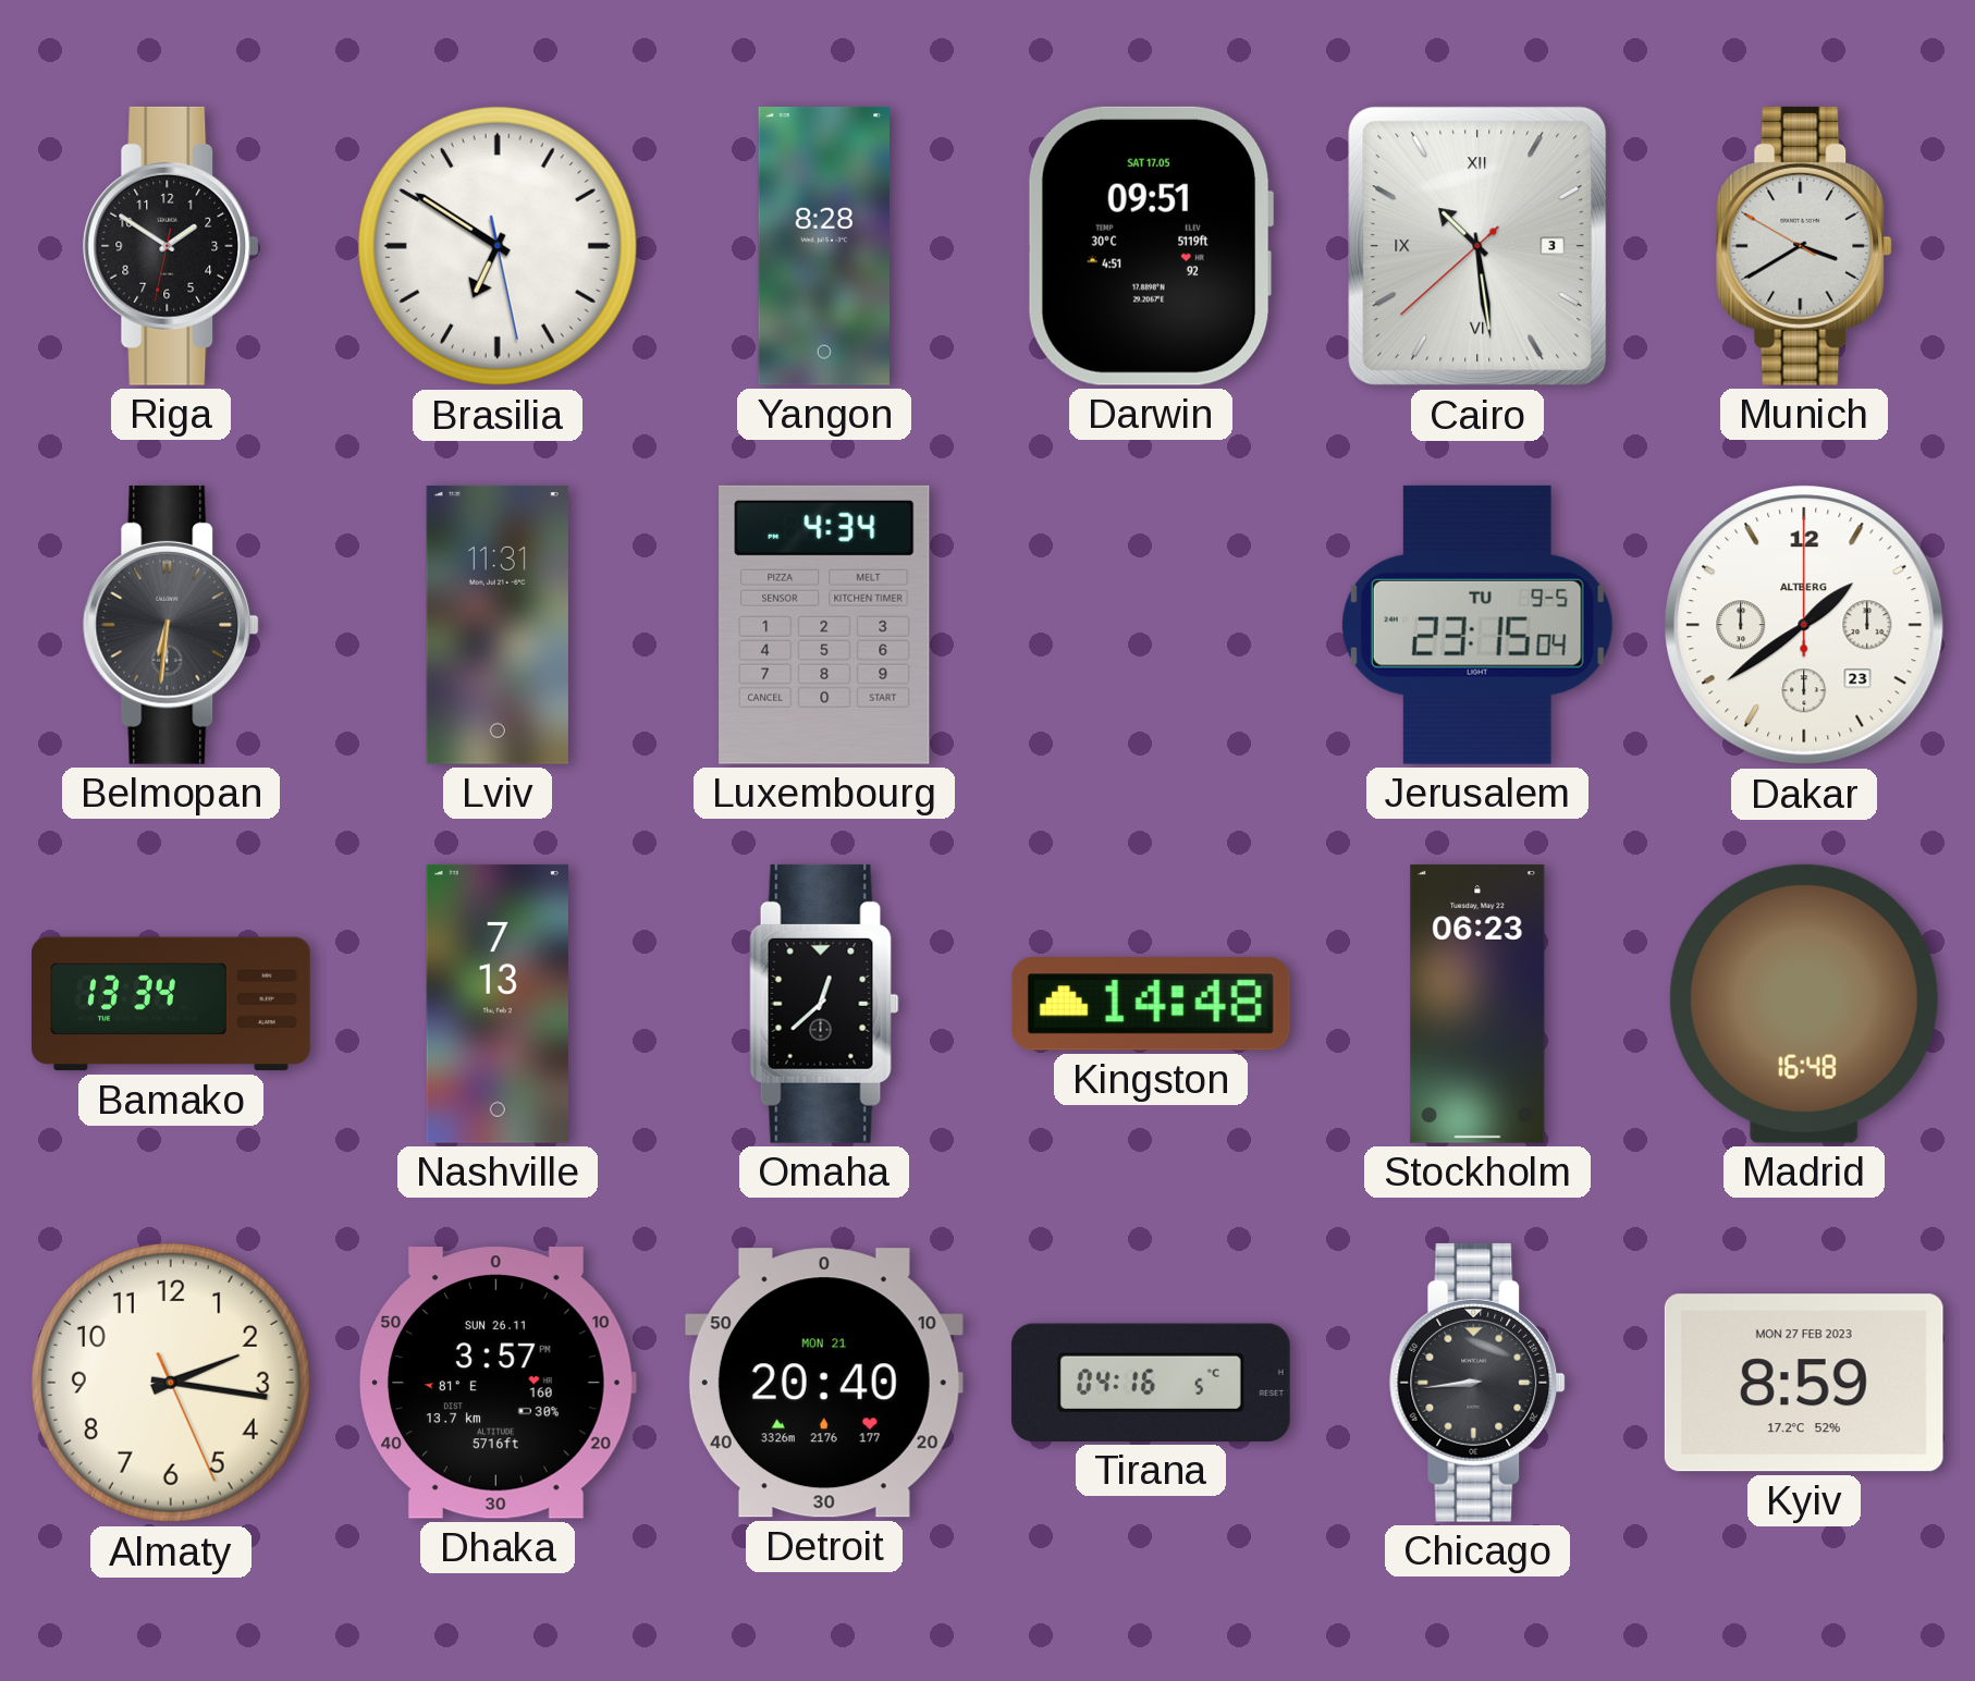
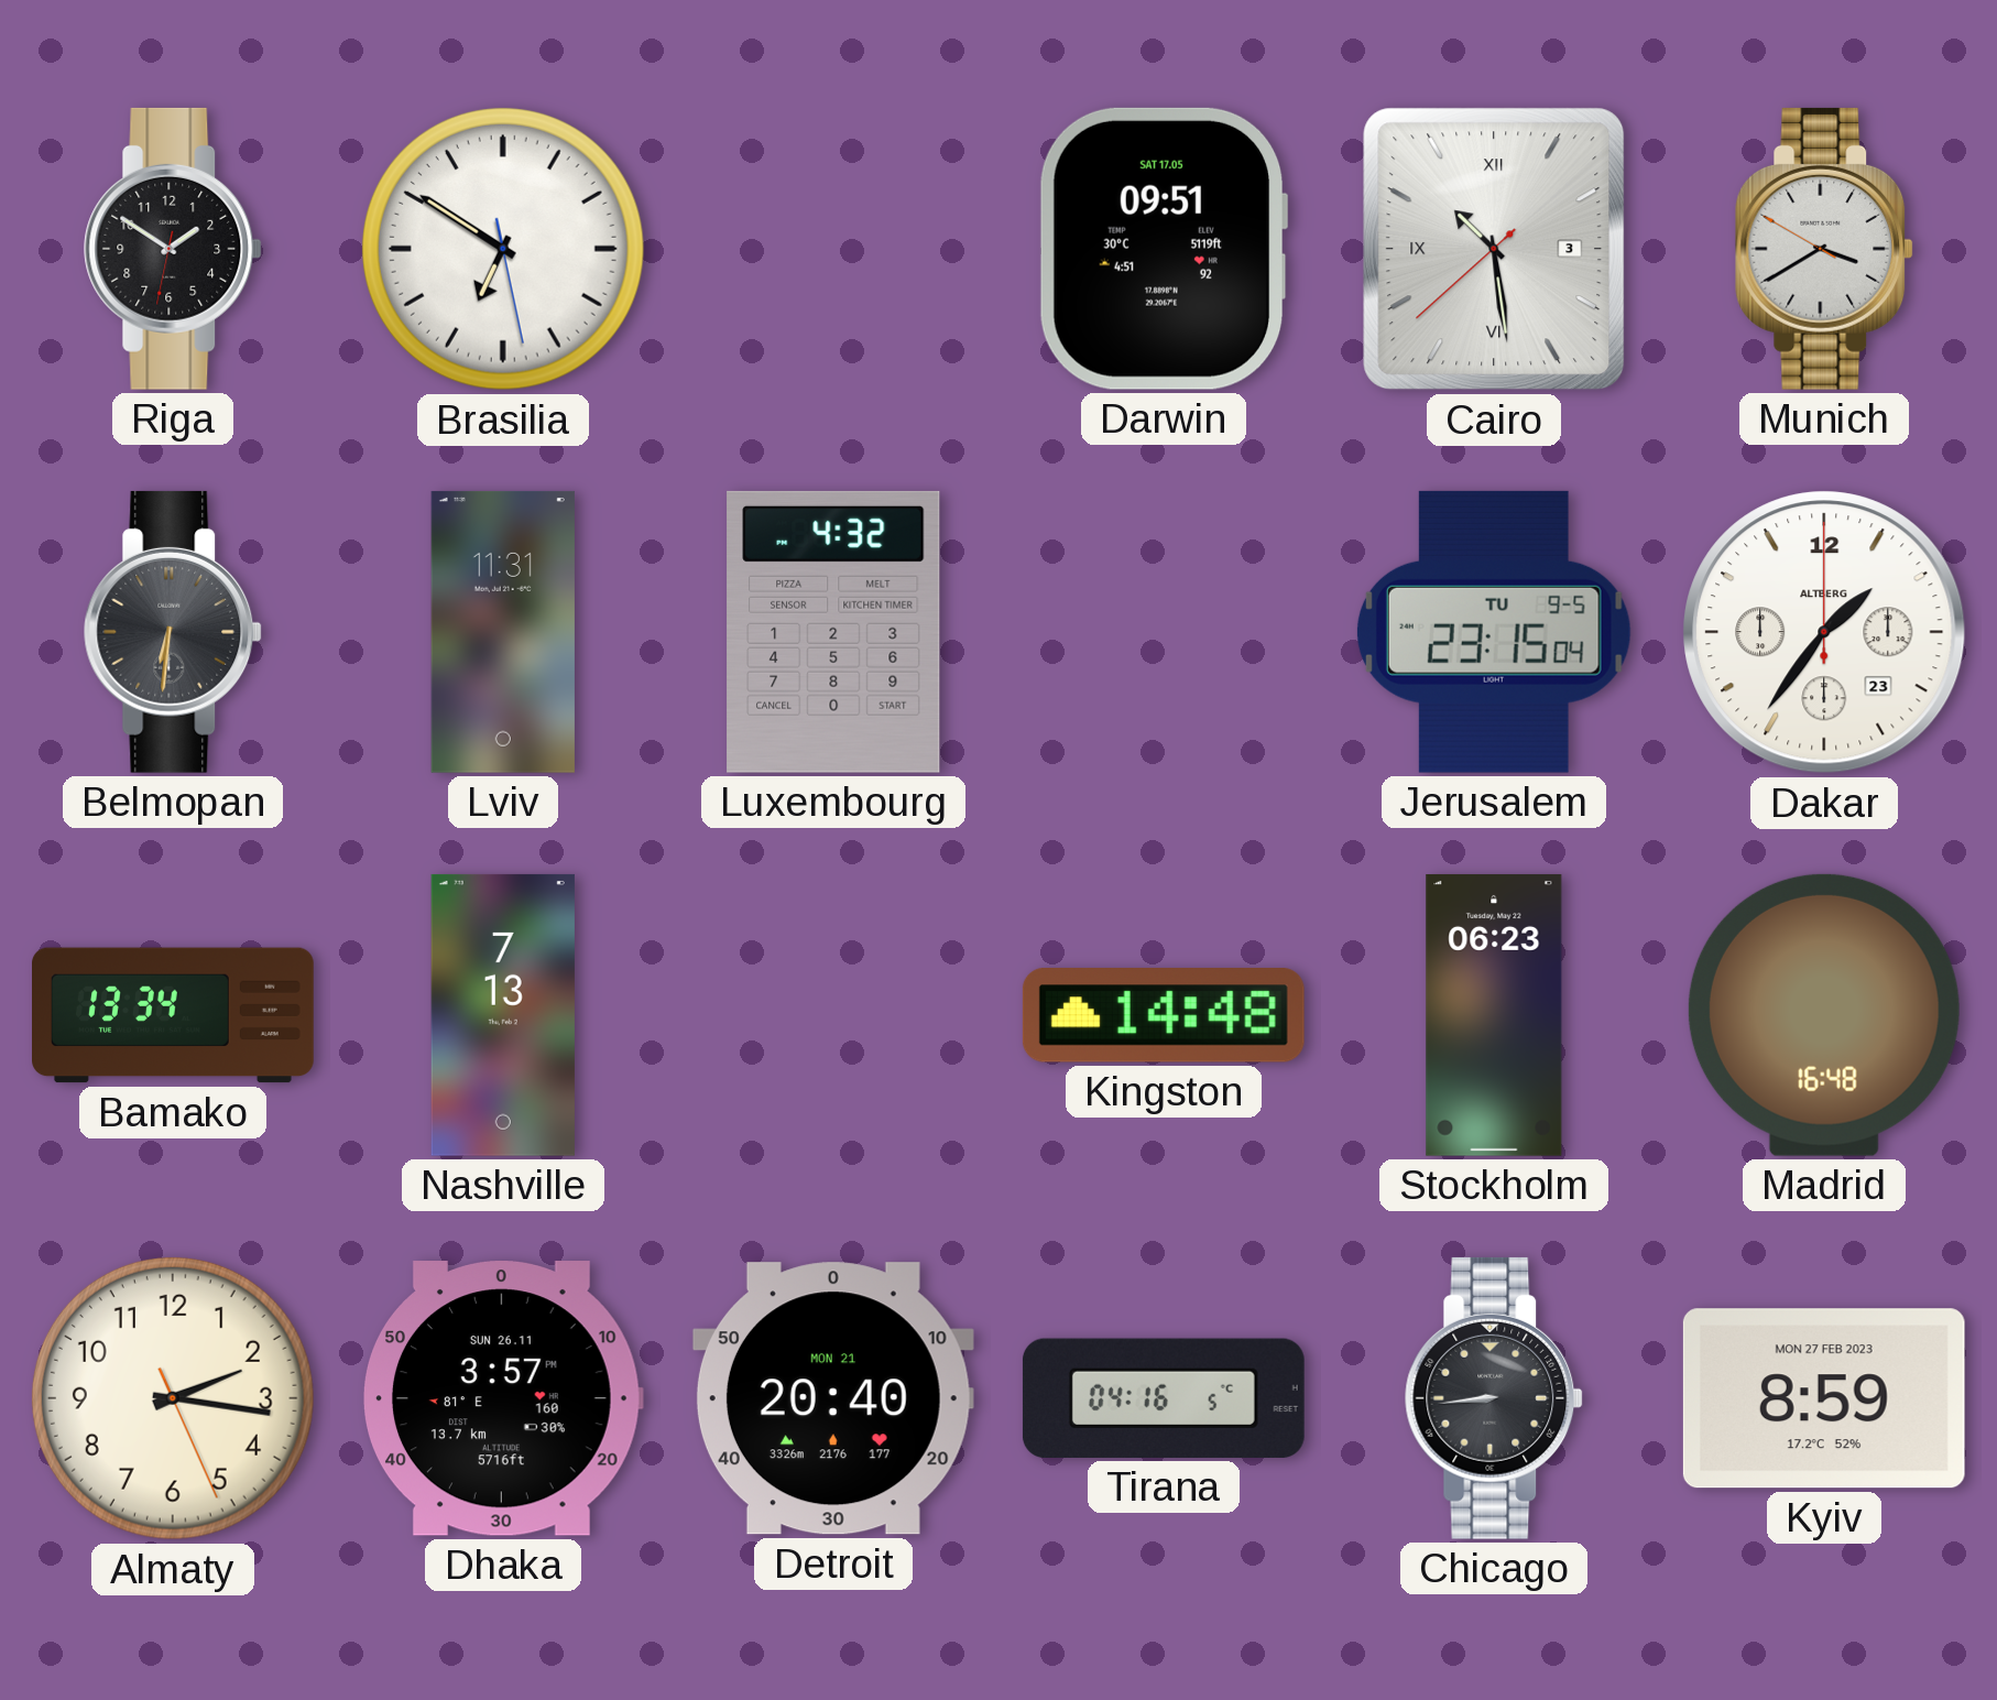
Yangon: 8:28 -> none
Luxembourg: 4:34 -> 4:32
Dakar: 1:39 -> 1:36
Omaha: 12:38 -> none
